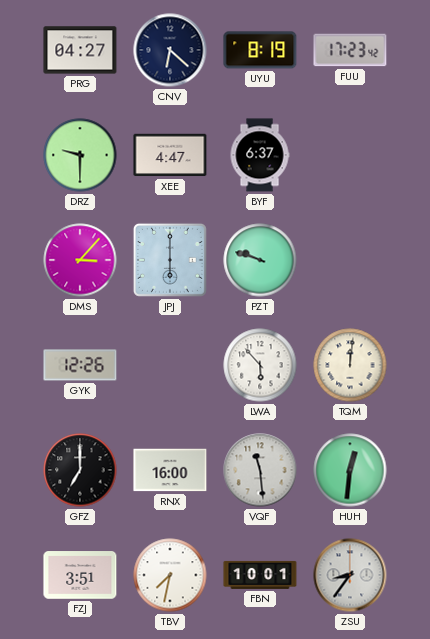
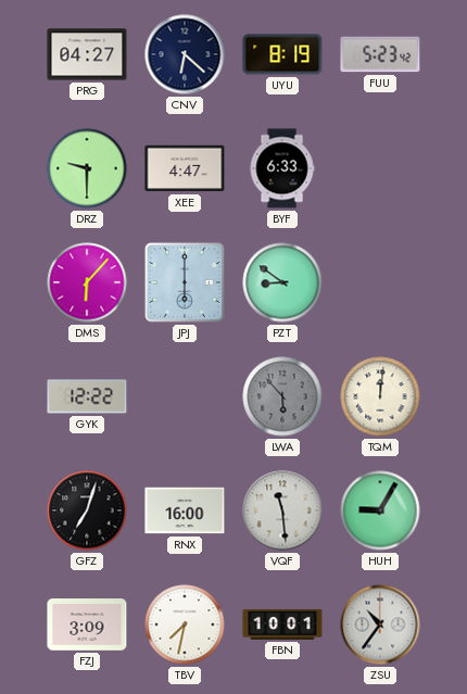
FUU: 17:23 -> 5:23
BYF: 6:37 -> 6:33
DMS: 3:07 -> 6:07
PZT: 9:48 -> 8:51
GYK: 12:26 -> 12:22
LWA dial: white -> grey
GFZ: 7:00 -> 7:03
HUH: 12:31 -> 9:05
FZJ: 3:51 -> 3:09
ZSU: 8:36 -> 10:36
